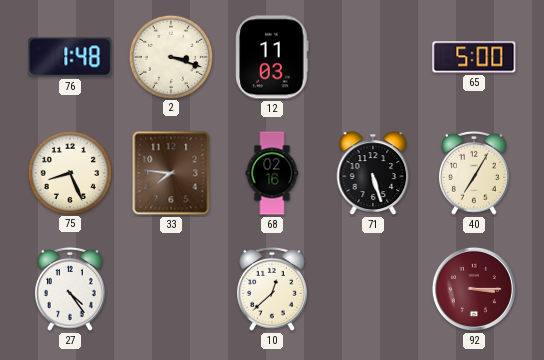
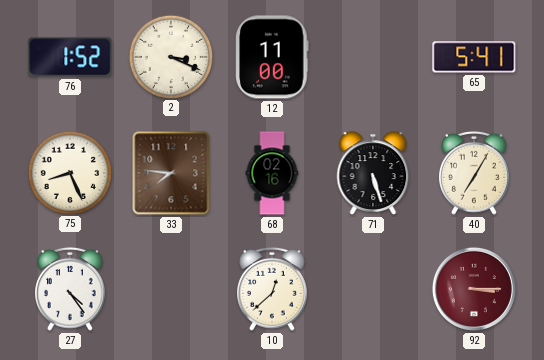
76: 1:48 -> 1:52
2: 3:18 -> 3:19
12: 11:03 -> 11:00
65: 5:00 -> 5:41
